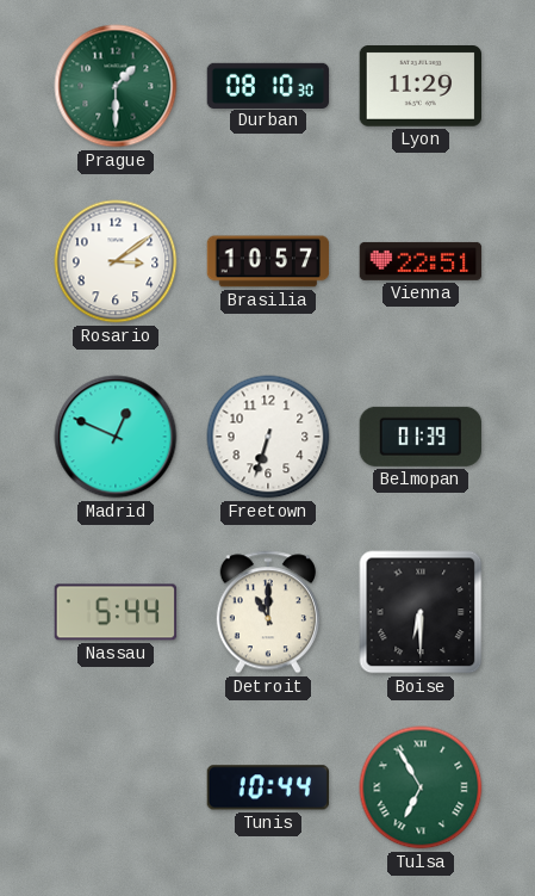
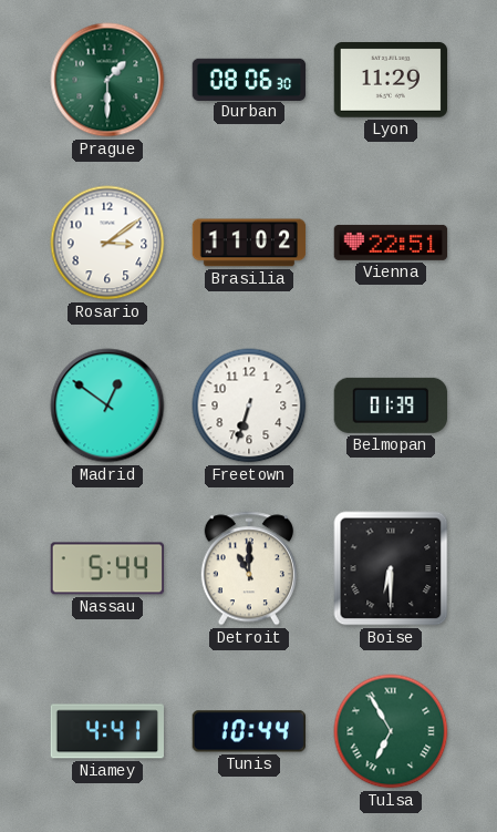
Durban: 08:10 -> 08:06
Brasilia: 10:57 -> 11:02
Madrid: 12:49 -> 12:51
Niamey: none -> 4:41
